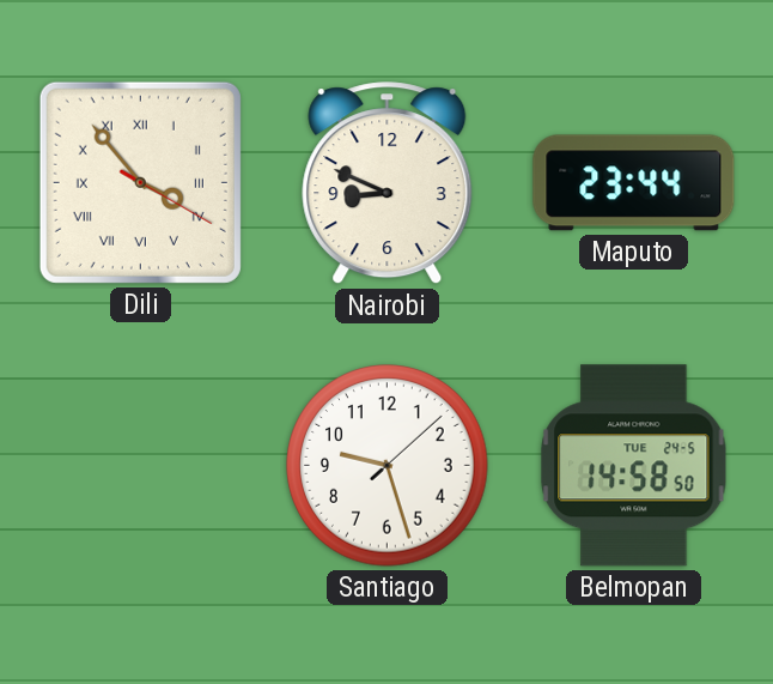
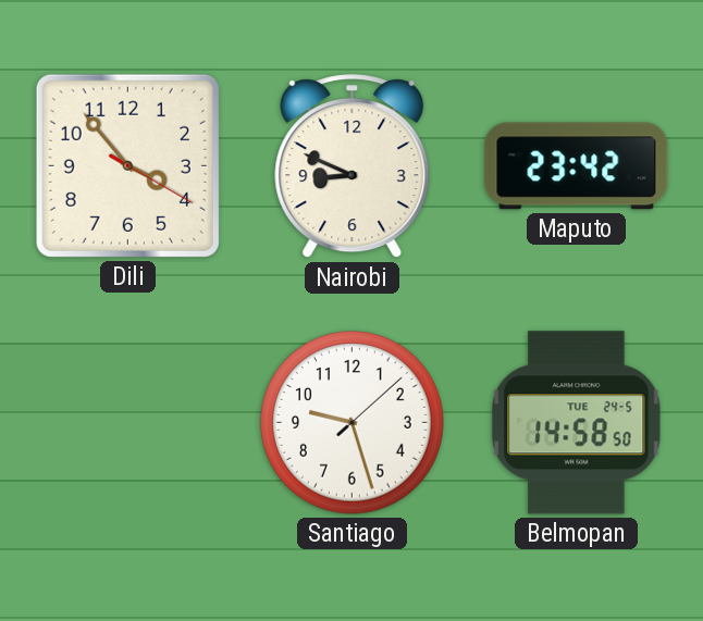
Dili numerals: Roman -> Arabic
Maputo: 23:44 -> 23:42
